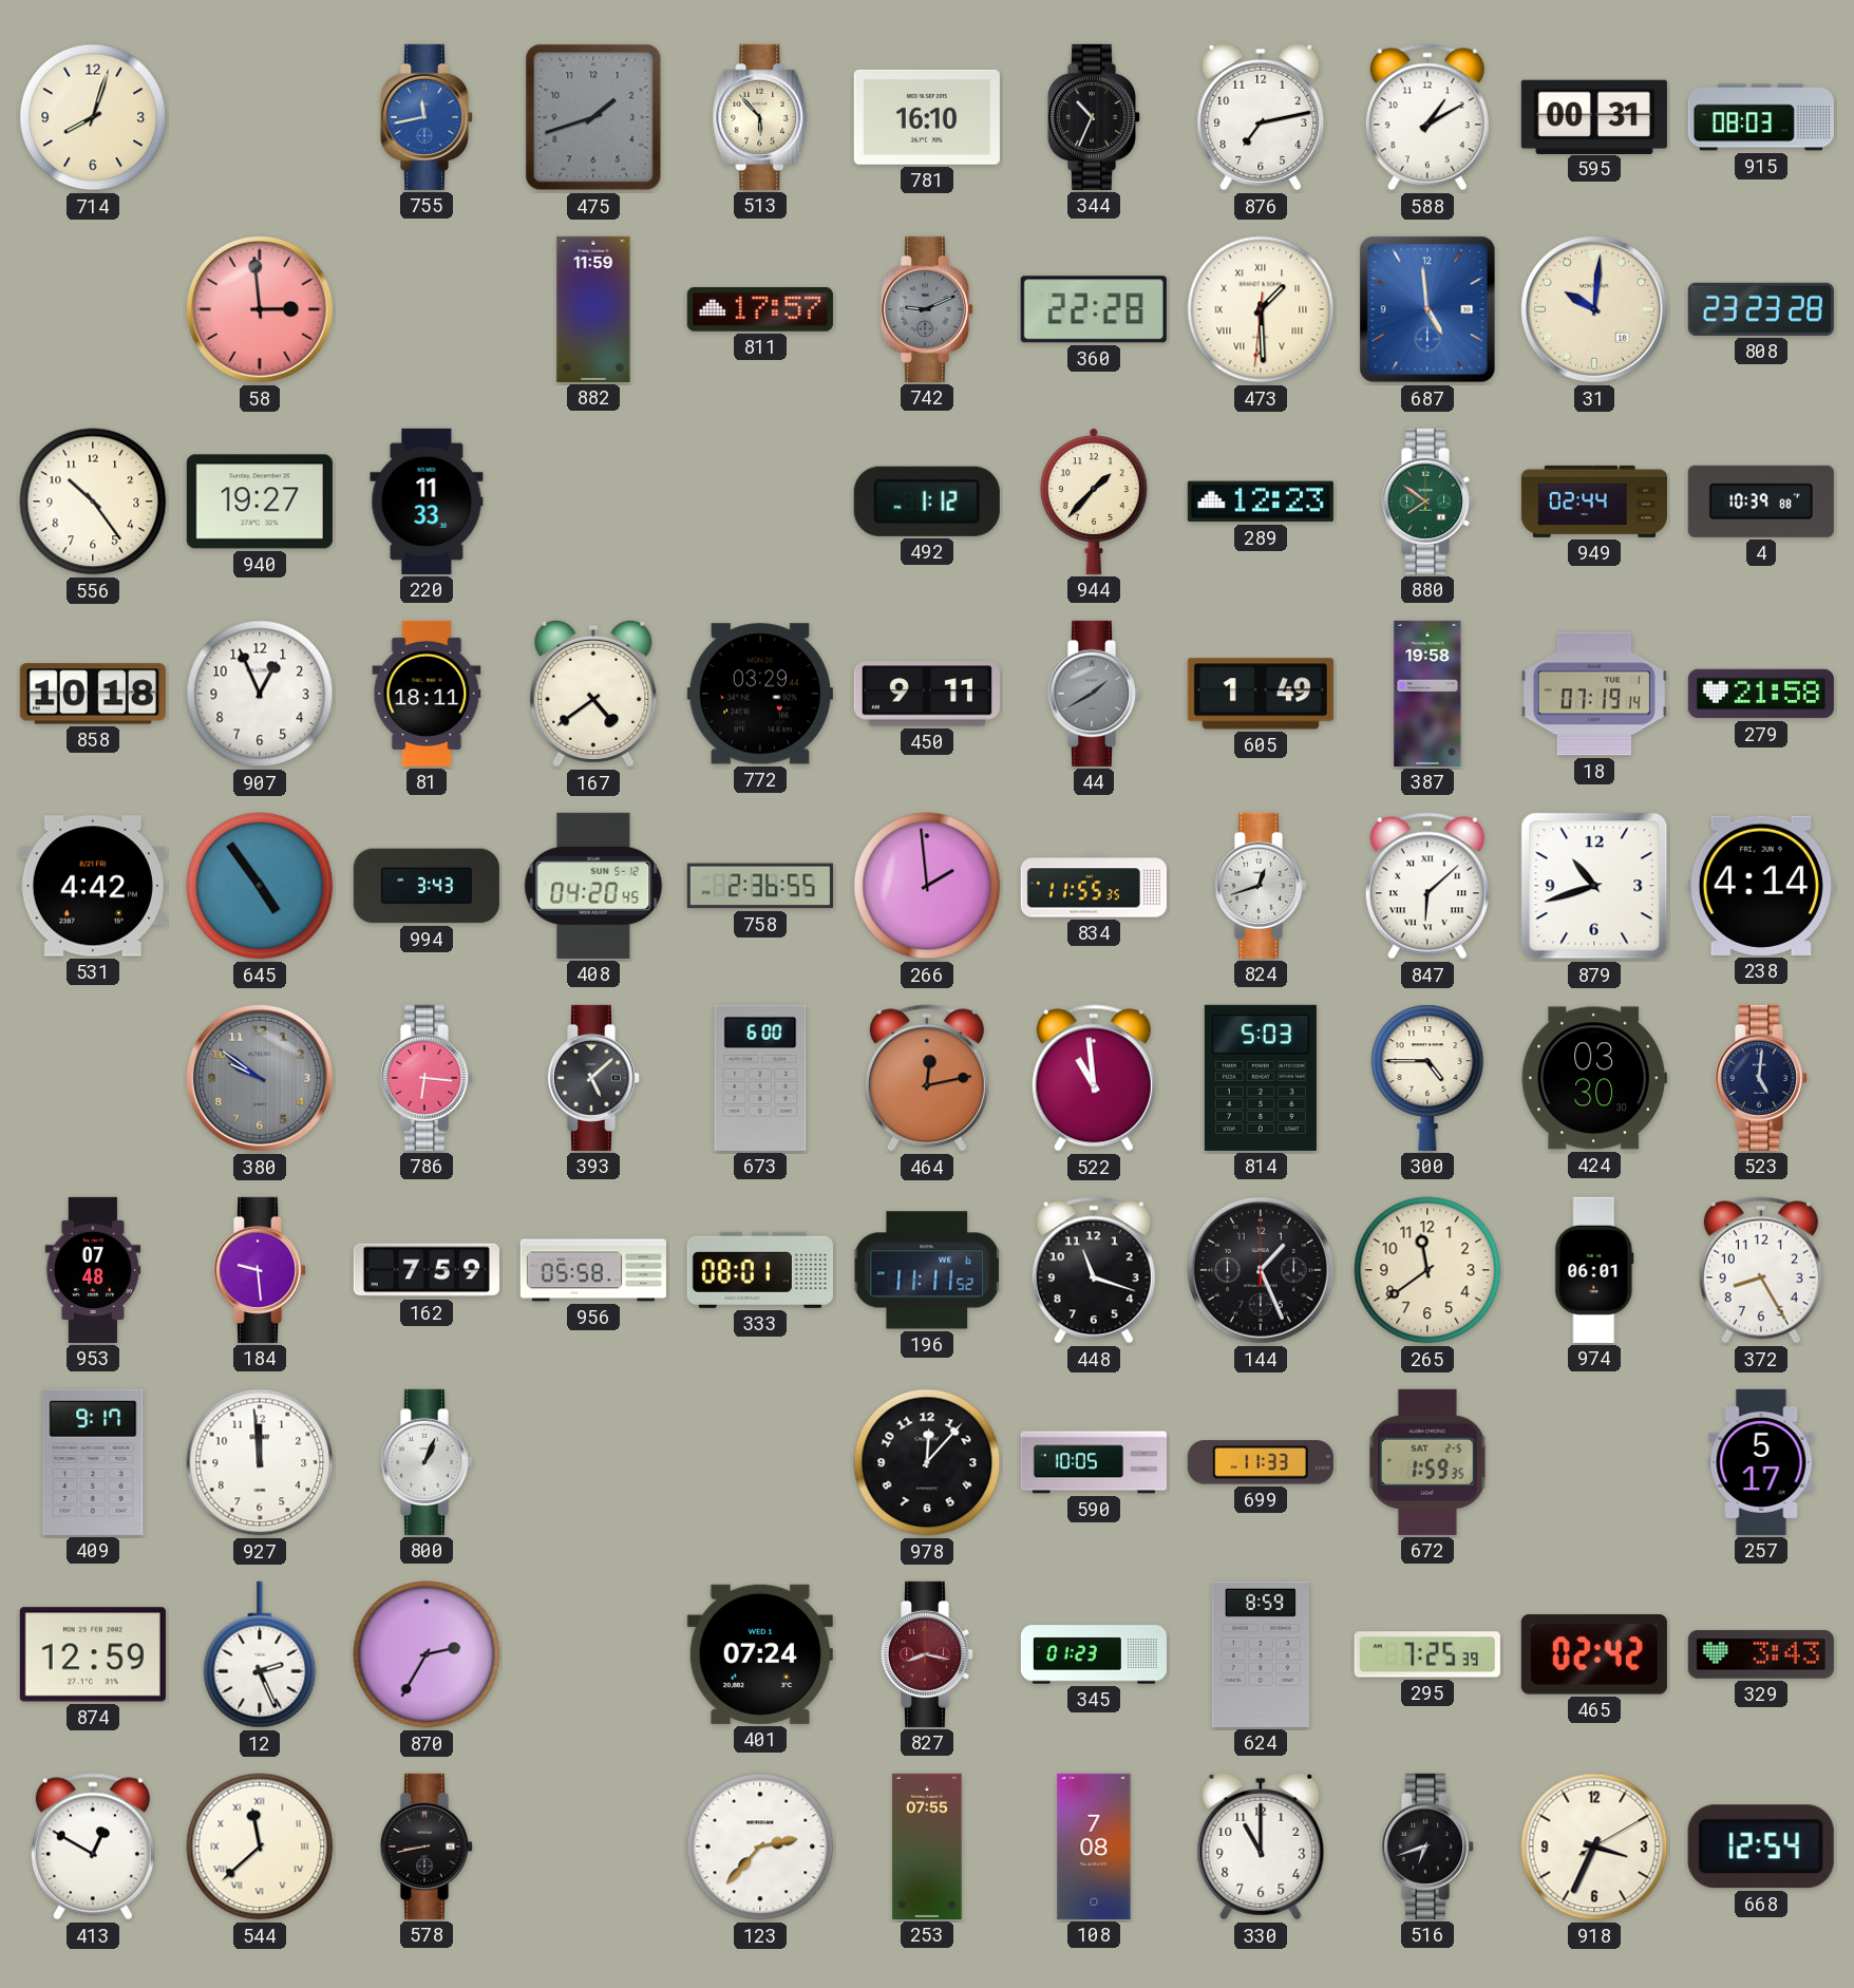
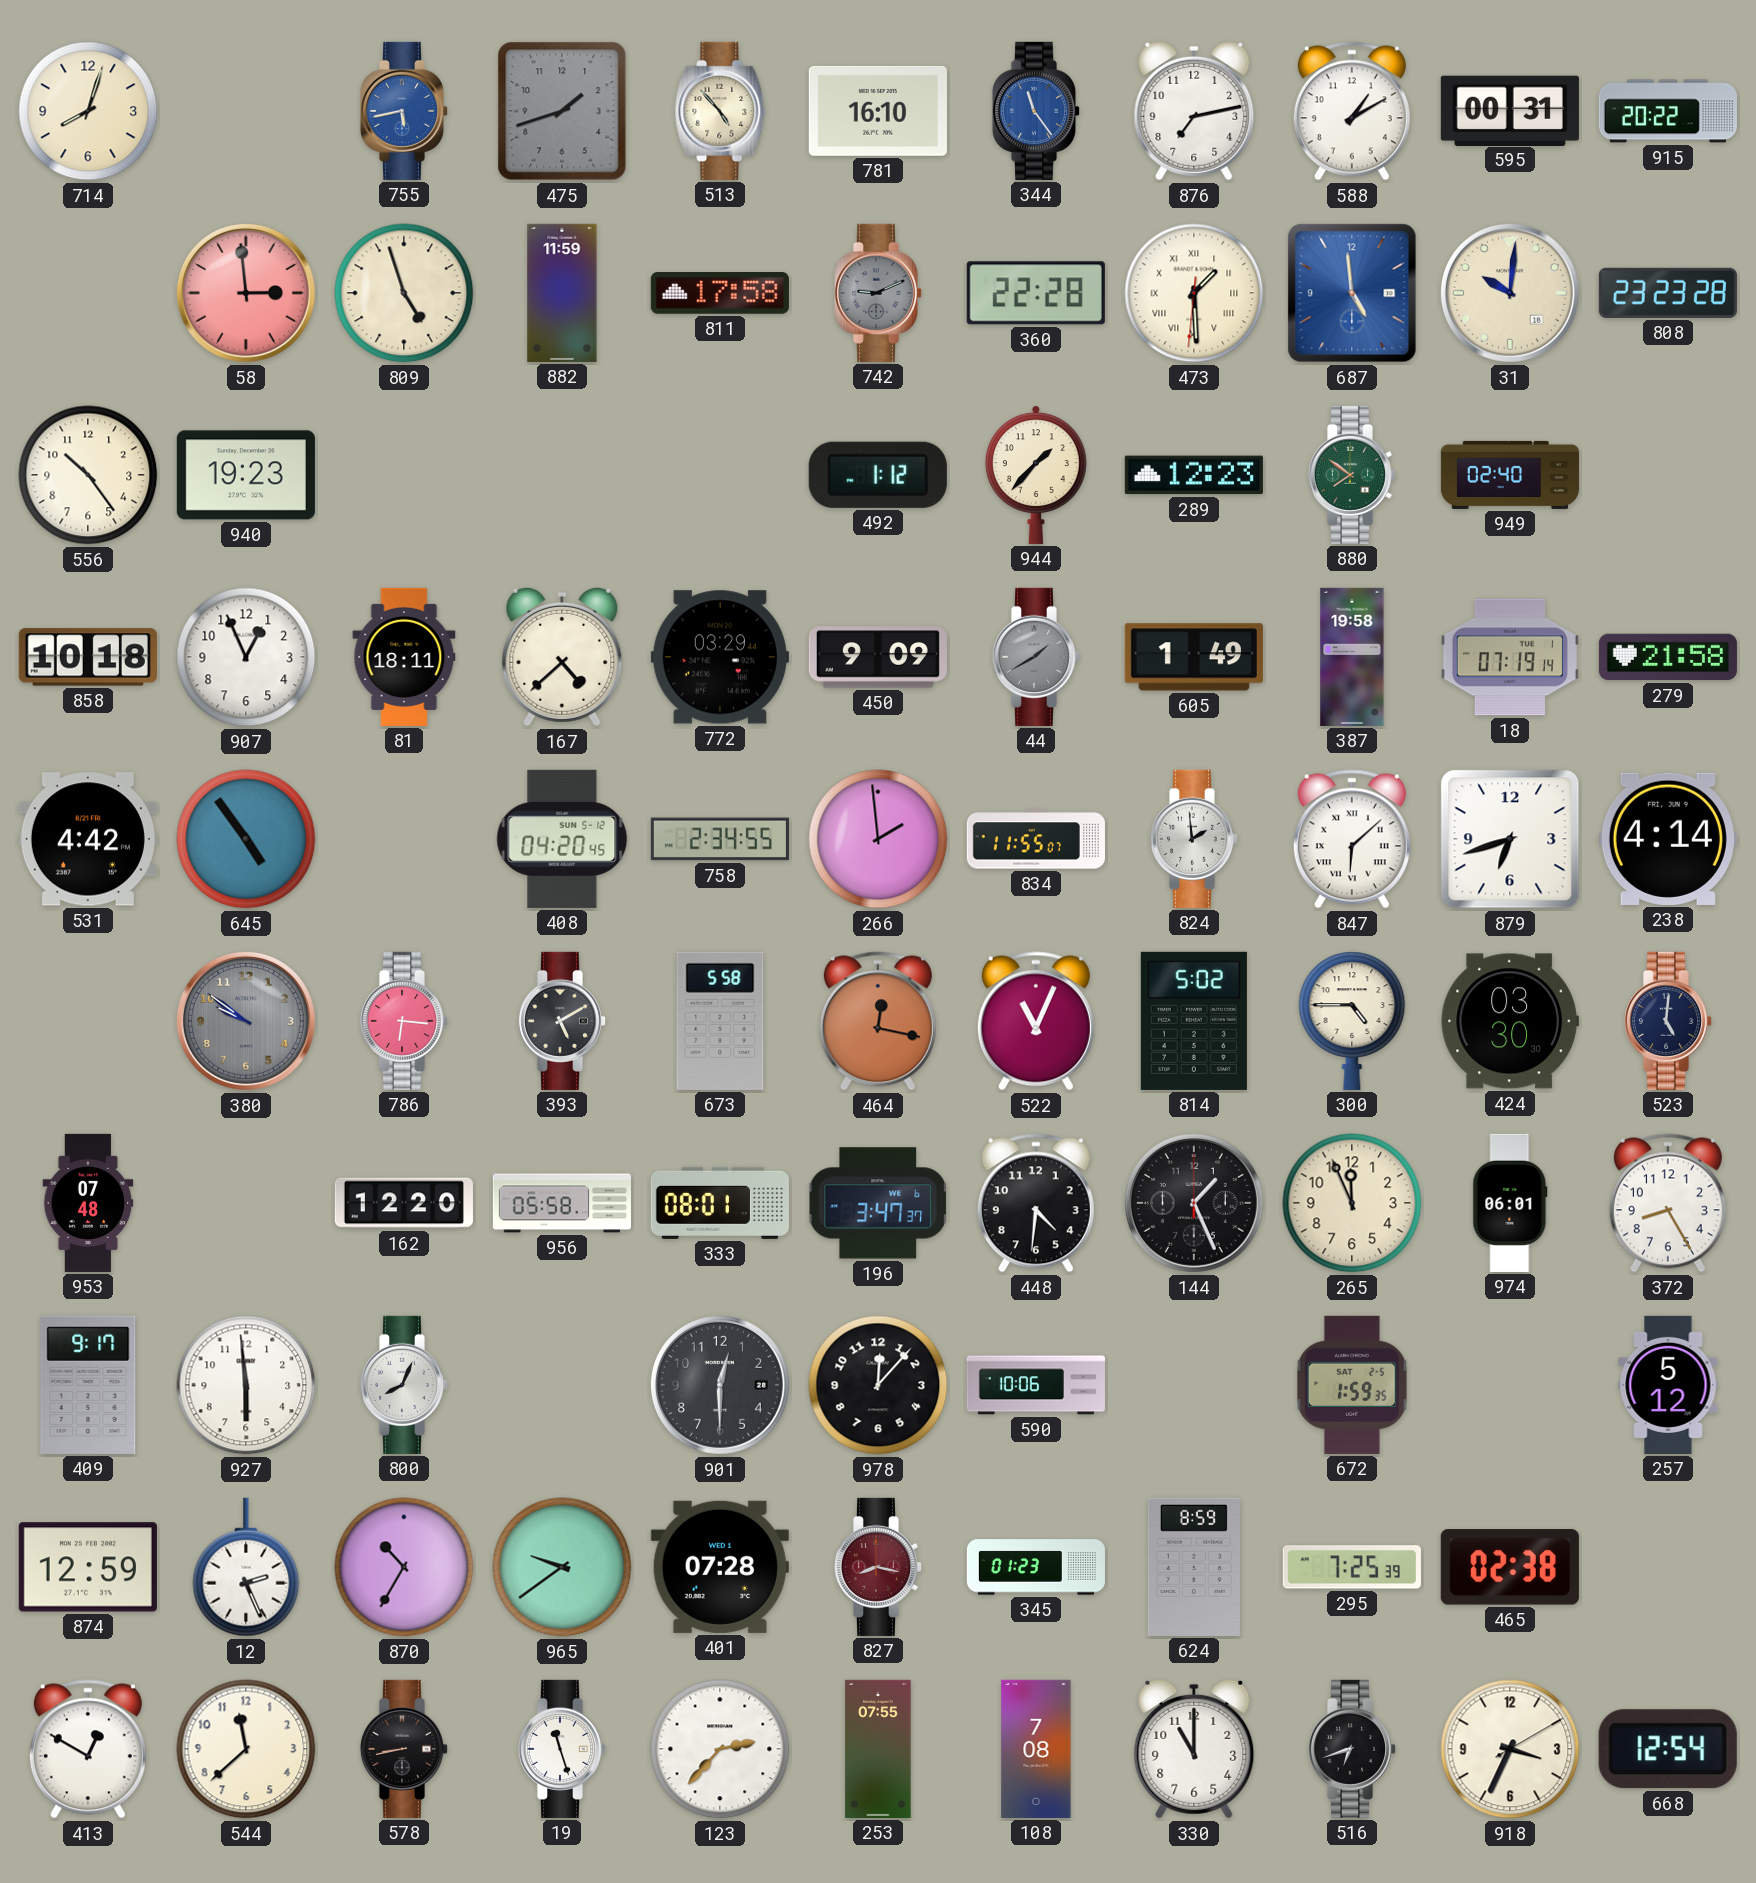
755: 11:43 -> 5:43
513: 5:53 -> 4:53
344: 10:34 -> 11:24
344 dial: black -> blue
915: 08:03 -> 20:22
809: none -> 4:57
811: 17:57 -> 17:58
940: 19:27 -> 19:23
220: 11:33 -> none
949: 02:44 -> 02:40
4: 10:39 -> none
167: 4:39 -> 4:38
450: 9:11 -> 9:09
994: 3:43 -> none
758: 2:36 -> 2:34
834: 11:55:35 -> 11:55:07
824: 12:42 -> 1:59
879: 10:42 -> 6:42
393: 5:08 -> 5:10
673: 6:00 -> 5:58
464: 12:13 -> 12:17
522: 10:59 -> 11:04
814: 5:03 -> 5:02
184: 9:29 -> none
162: 7:59 -> 12:20
196: 11:11 -> 3:47
448: 11:18 -> 4:31
265: 11:39 -> 11:56
927: 11:59 -> 5:59
800: 1:04 -> 8:04
901: none -> 12:30
590: 10:05 -> 10:06
699: 11:33 -> none
257: 5:17 -> 5:12
870: 2:35 -> 10:35
965: none -> 9:39
401: 07:24 -> 07:28
465: 02:42 -> 02:38
329: 3:43 -> none
544 numerals: Roman -> Arabic
19: none -> 11:27
